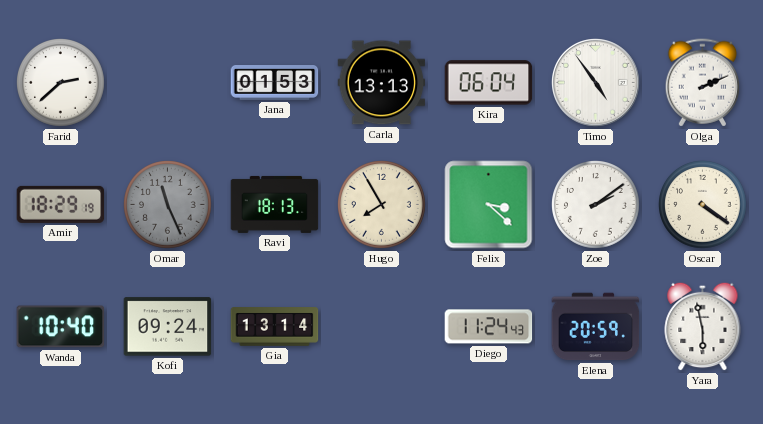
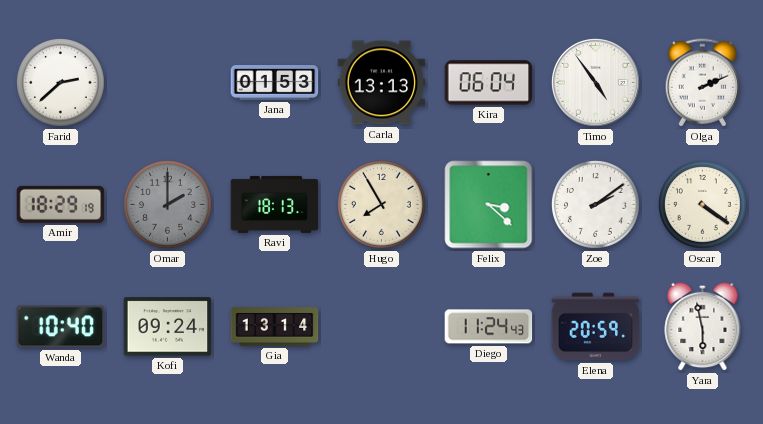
Omar: 11:26 -> 2:00
